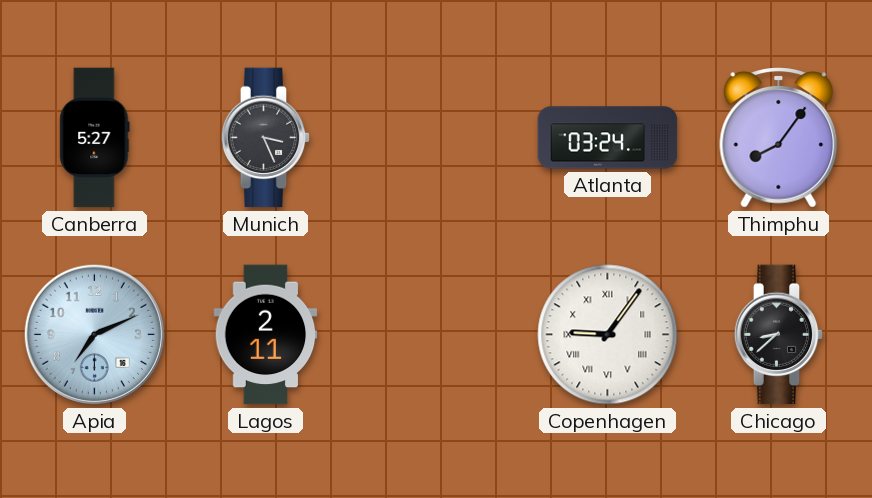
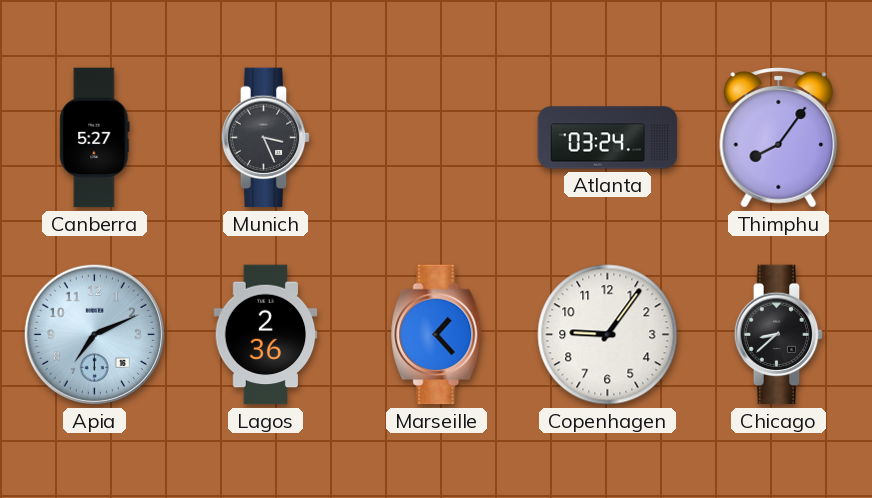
Lagos: 2:11 -> 2:36
Marseille: none -> 1:23
Copenhagen numerals: Roman -> Arabic
